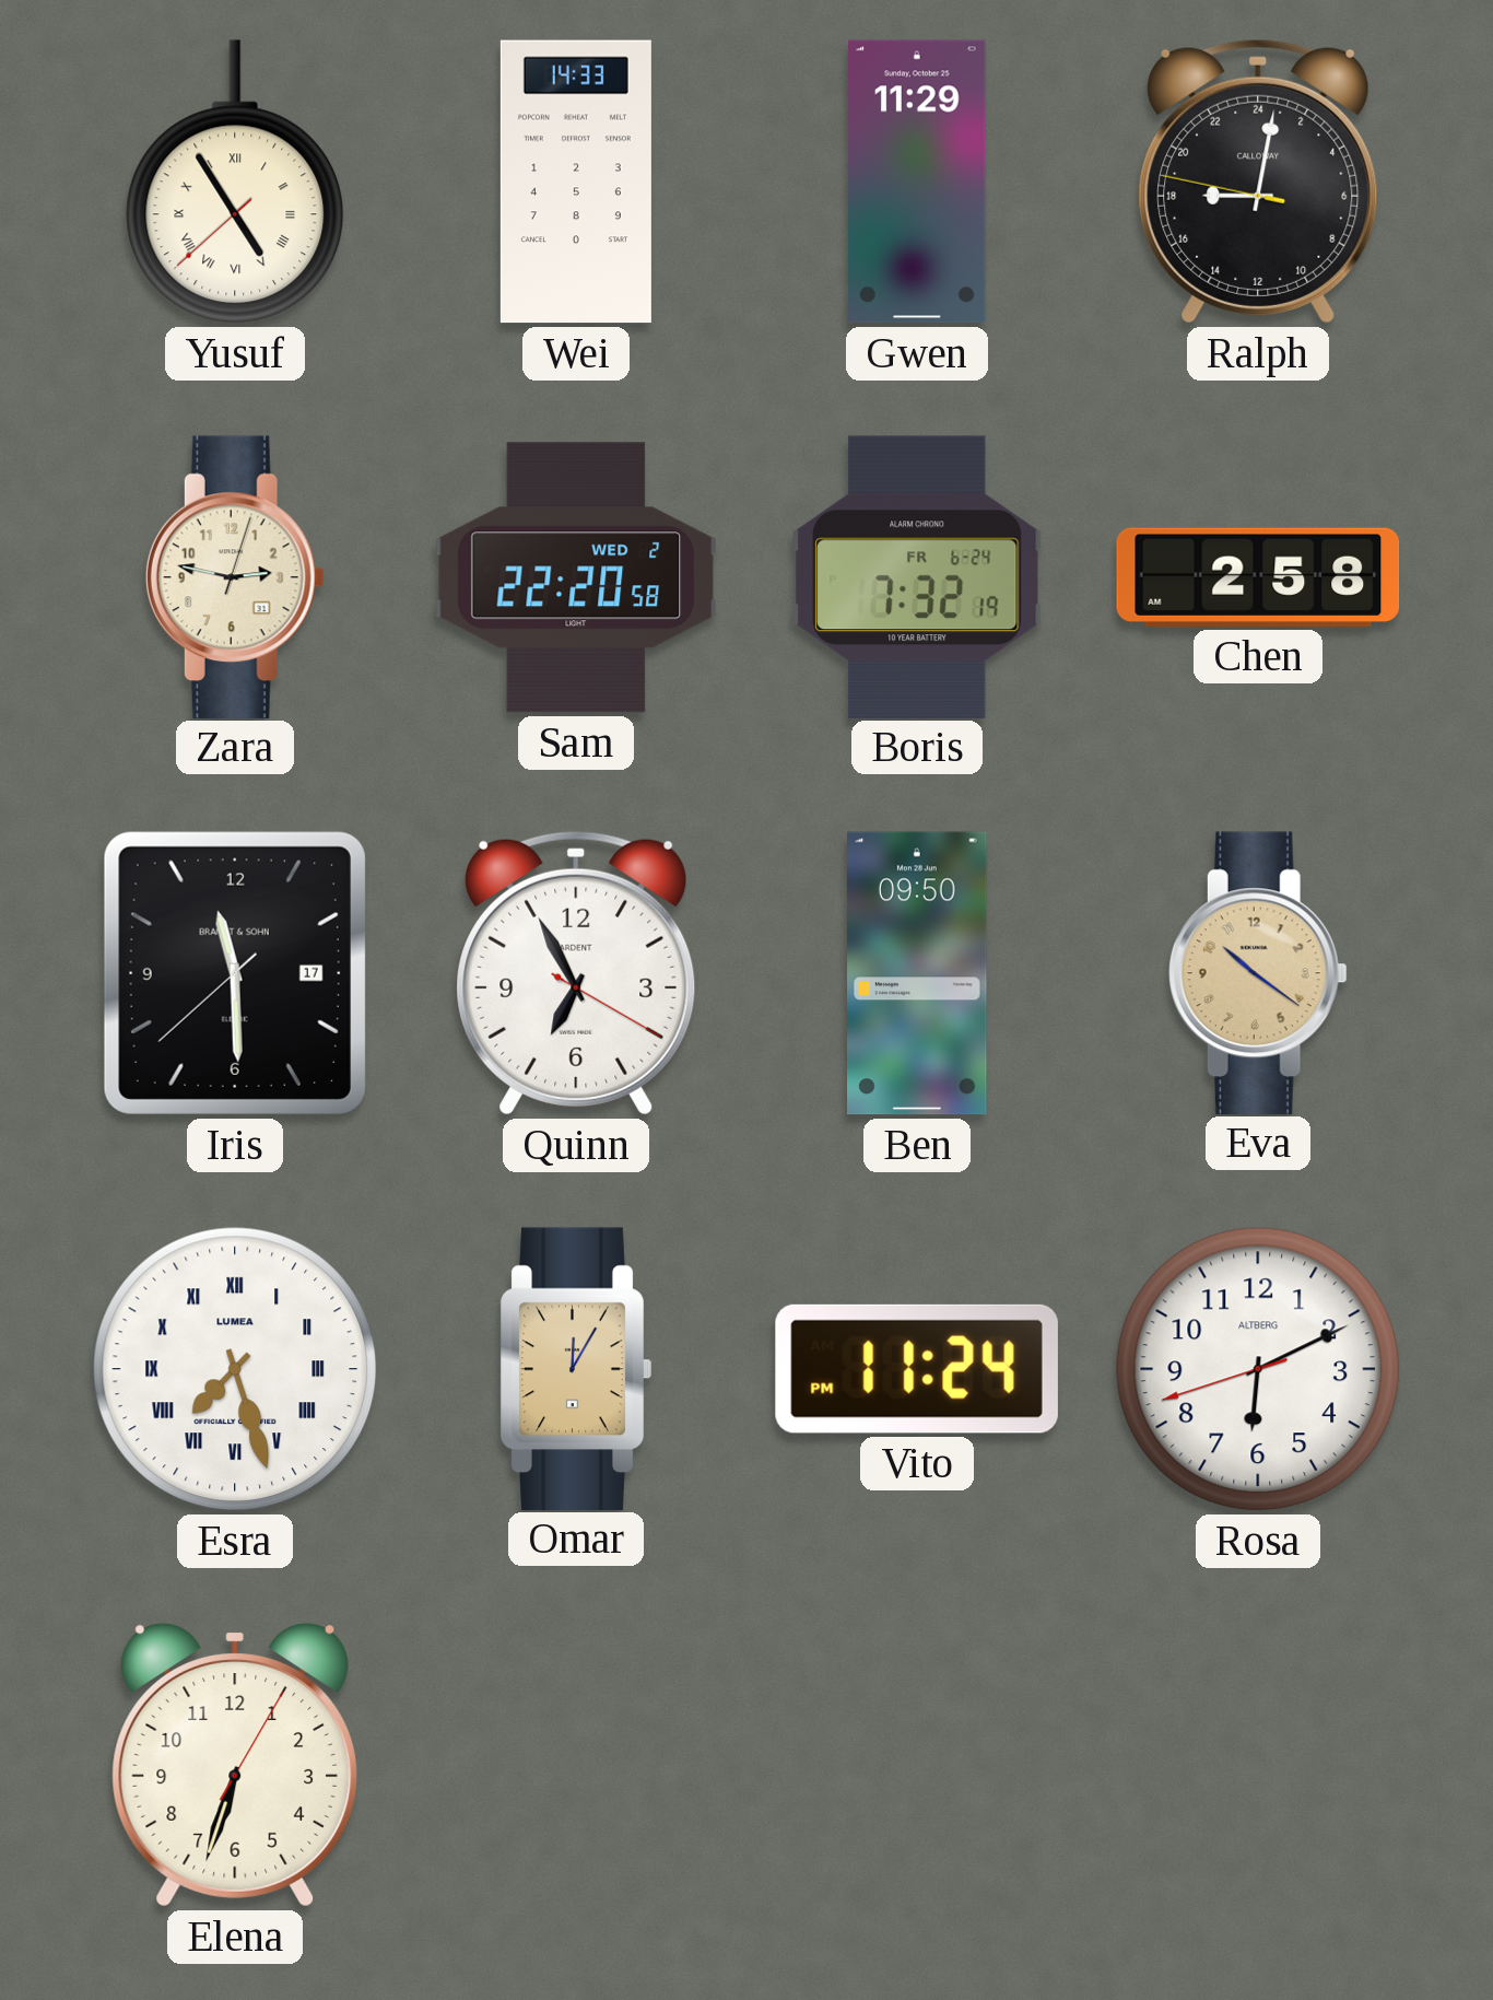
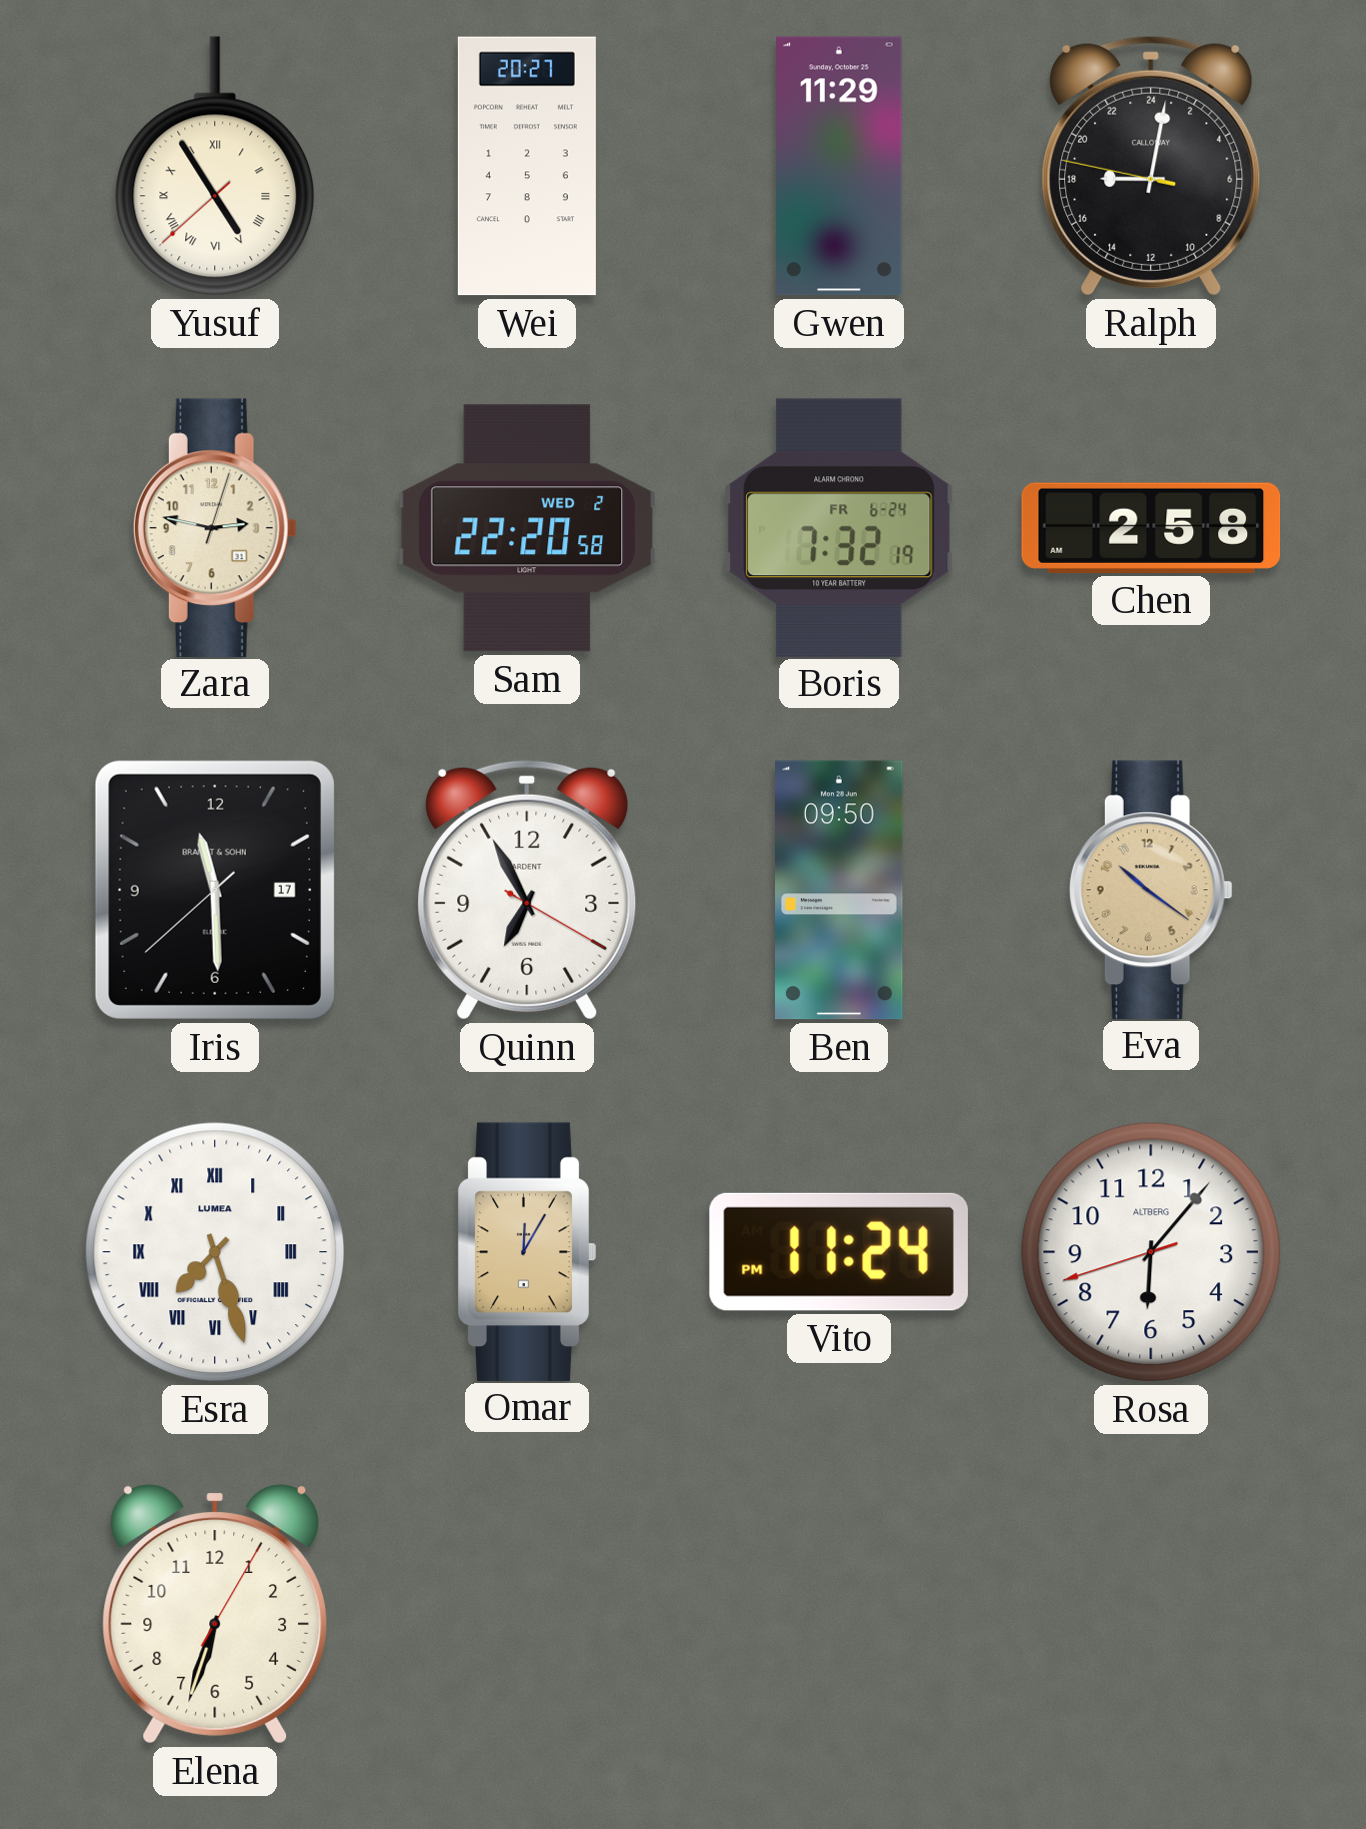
Wei: 14:33 -> 20:27
Rosa: 6:10 -> 6:06
